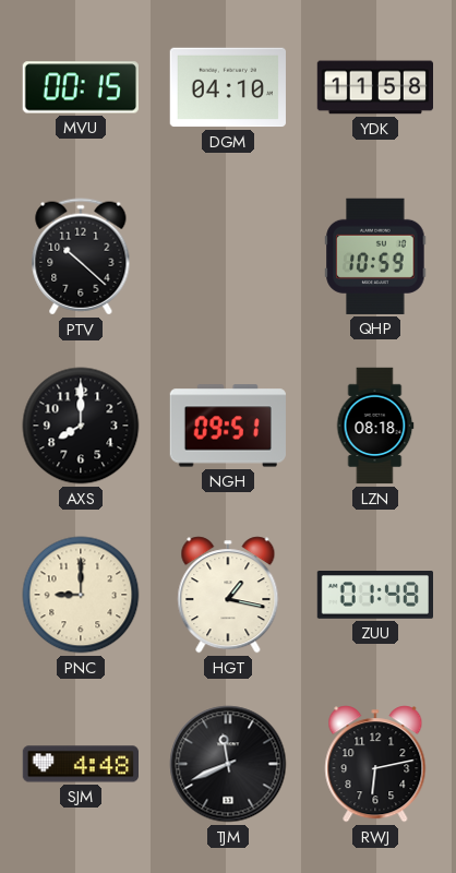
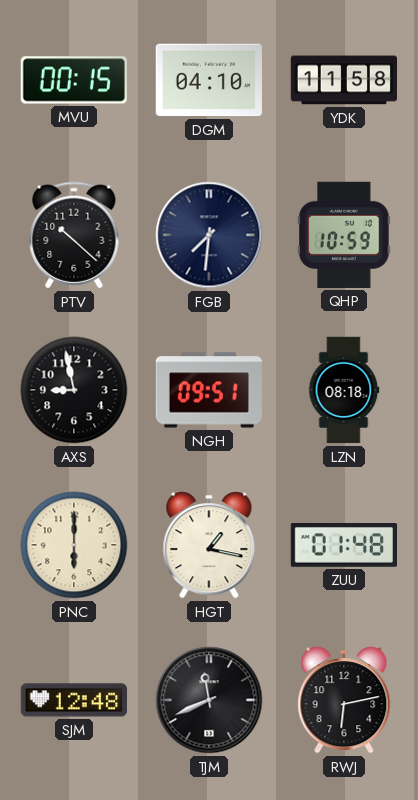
FGB: none -> 7:31
AXS: 8:00 -> 8:58
PNC: 9:00 -> 6:00
SJM: 4:48 -> 12:48
